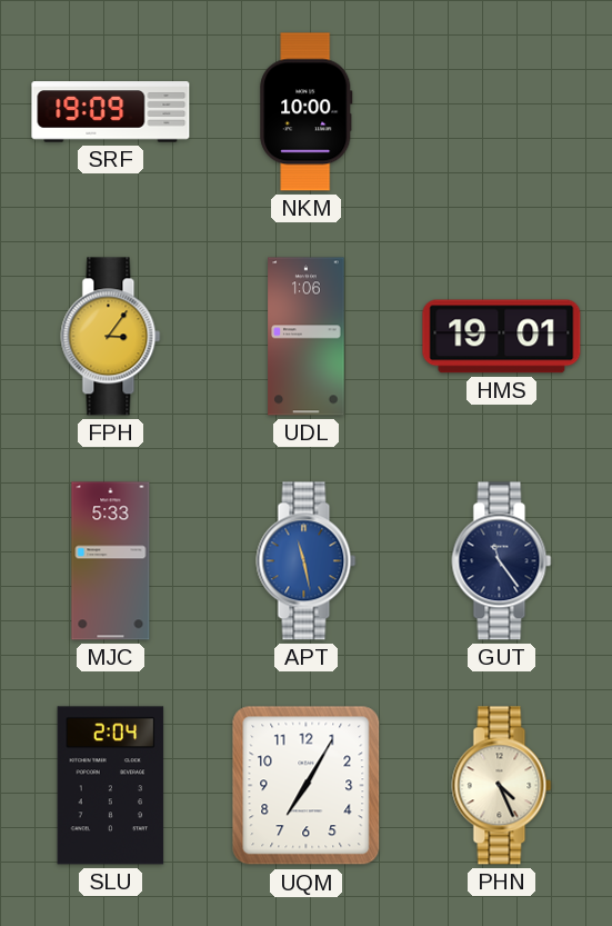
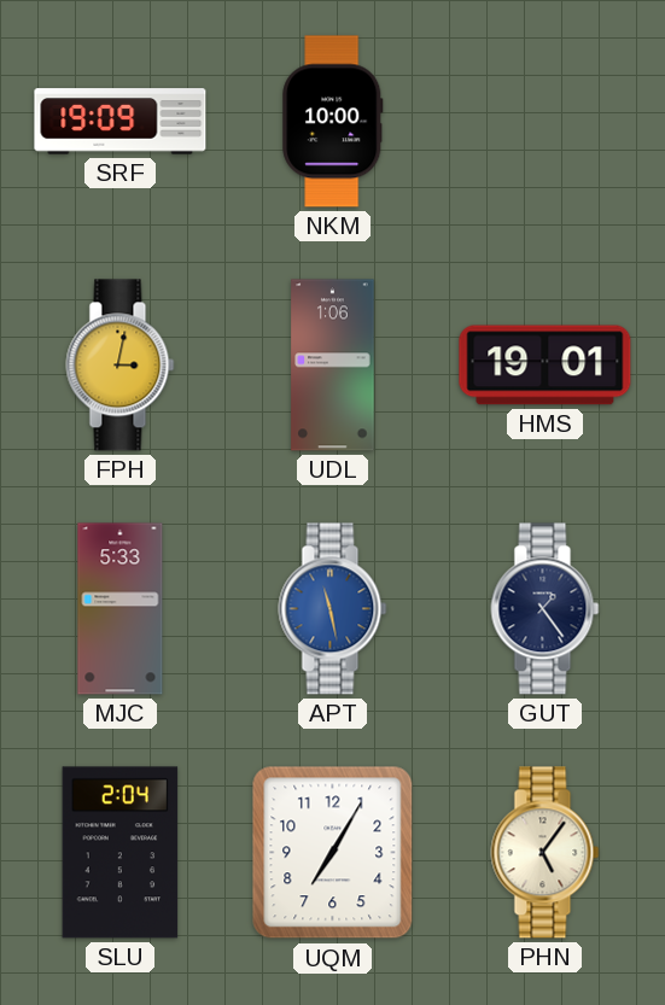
FPH: 3:06 -> 3:02
GUT: 11:24 -> 1:24
PHN: 4:26 -> 5:06
